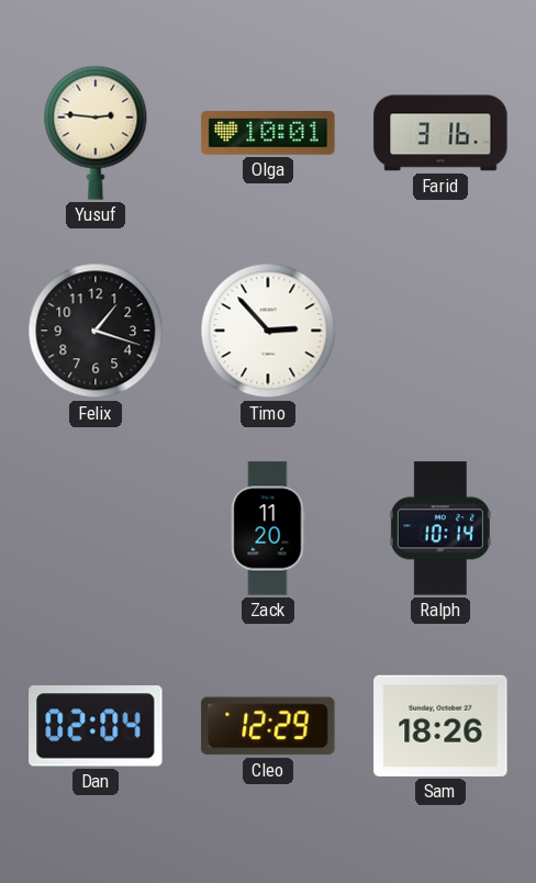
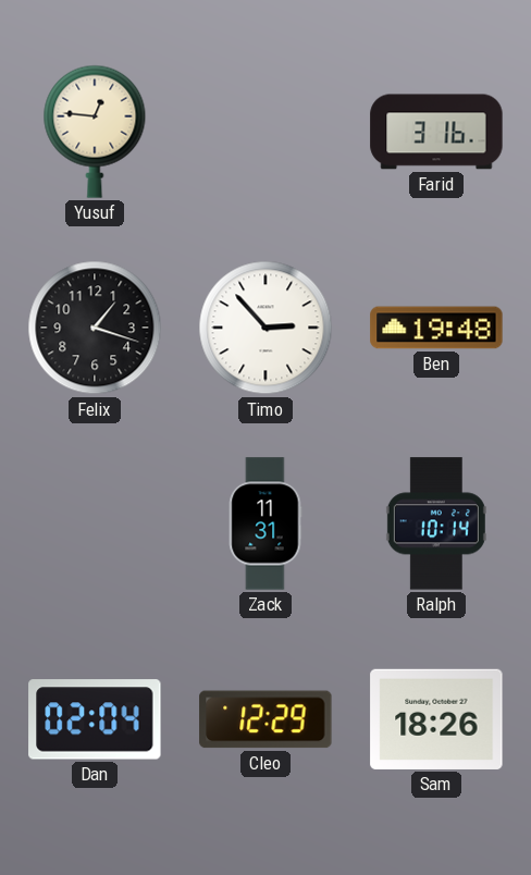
Yusuf: 2:46 -> 12:46
Olga: 10:01 -> none
Ben: none -> 19:48
Zack: 11:20 -> 11:31
